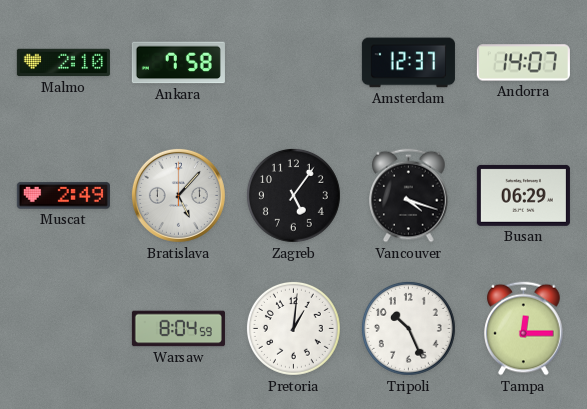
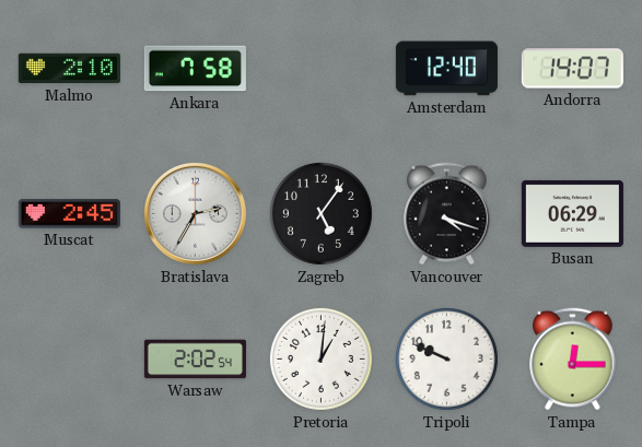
Amsterdam: 12:37 -> 12:40
Muscat: 2:49 -> 2:45
Bratislava: 5:07 -> 2:35
Warsaw: 8:04 -> 2:02
Tripoli: 10:26 -> 9:49
